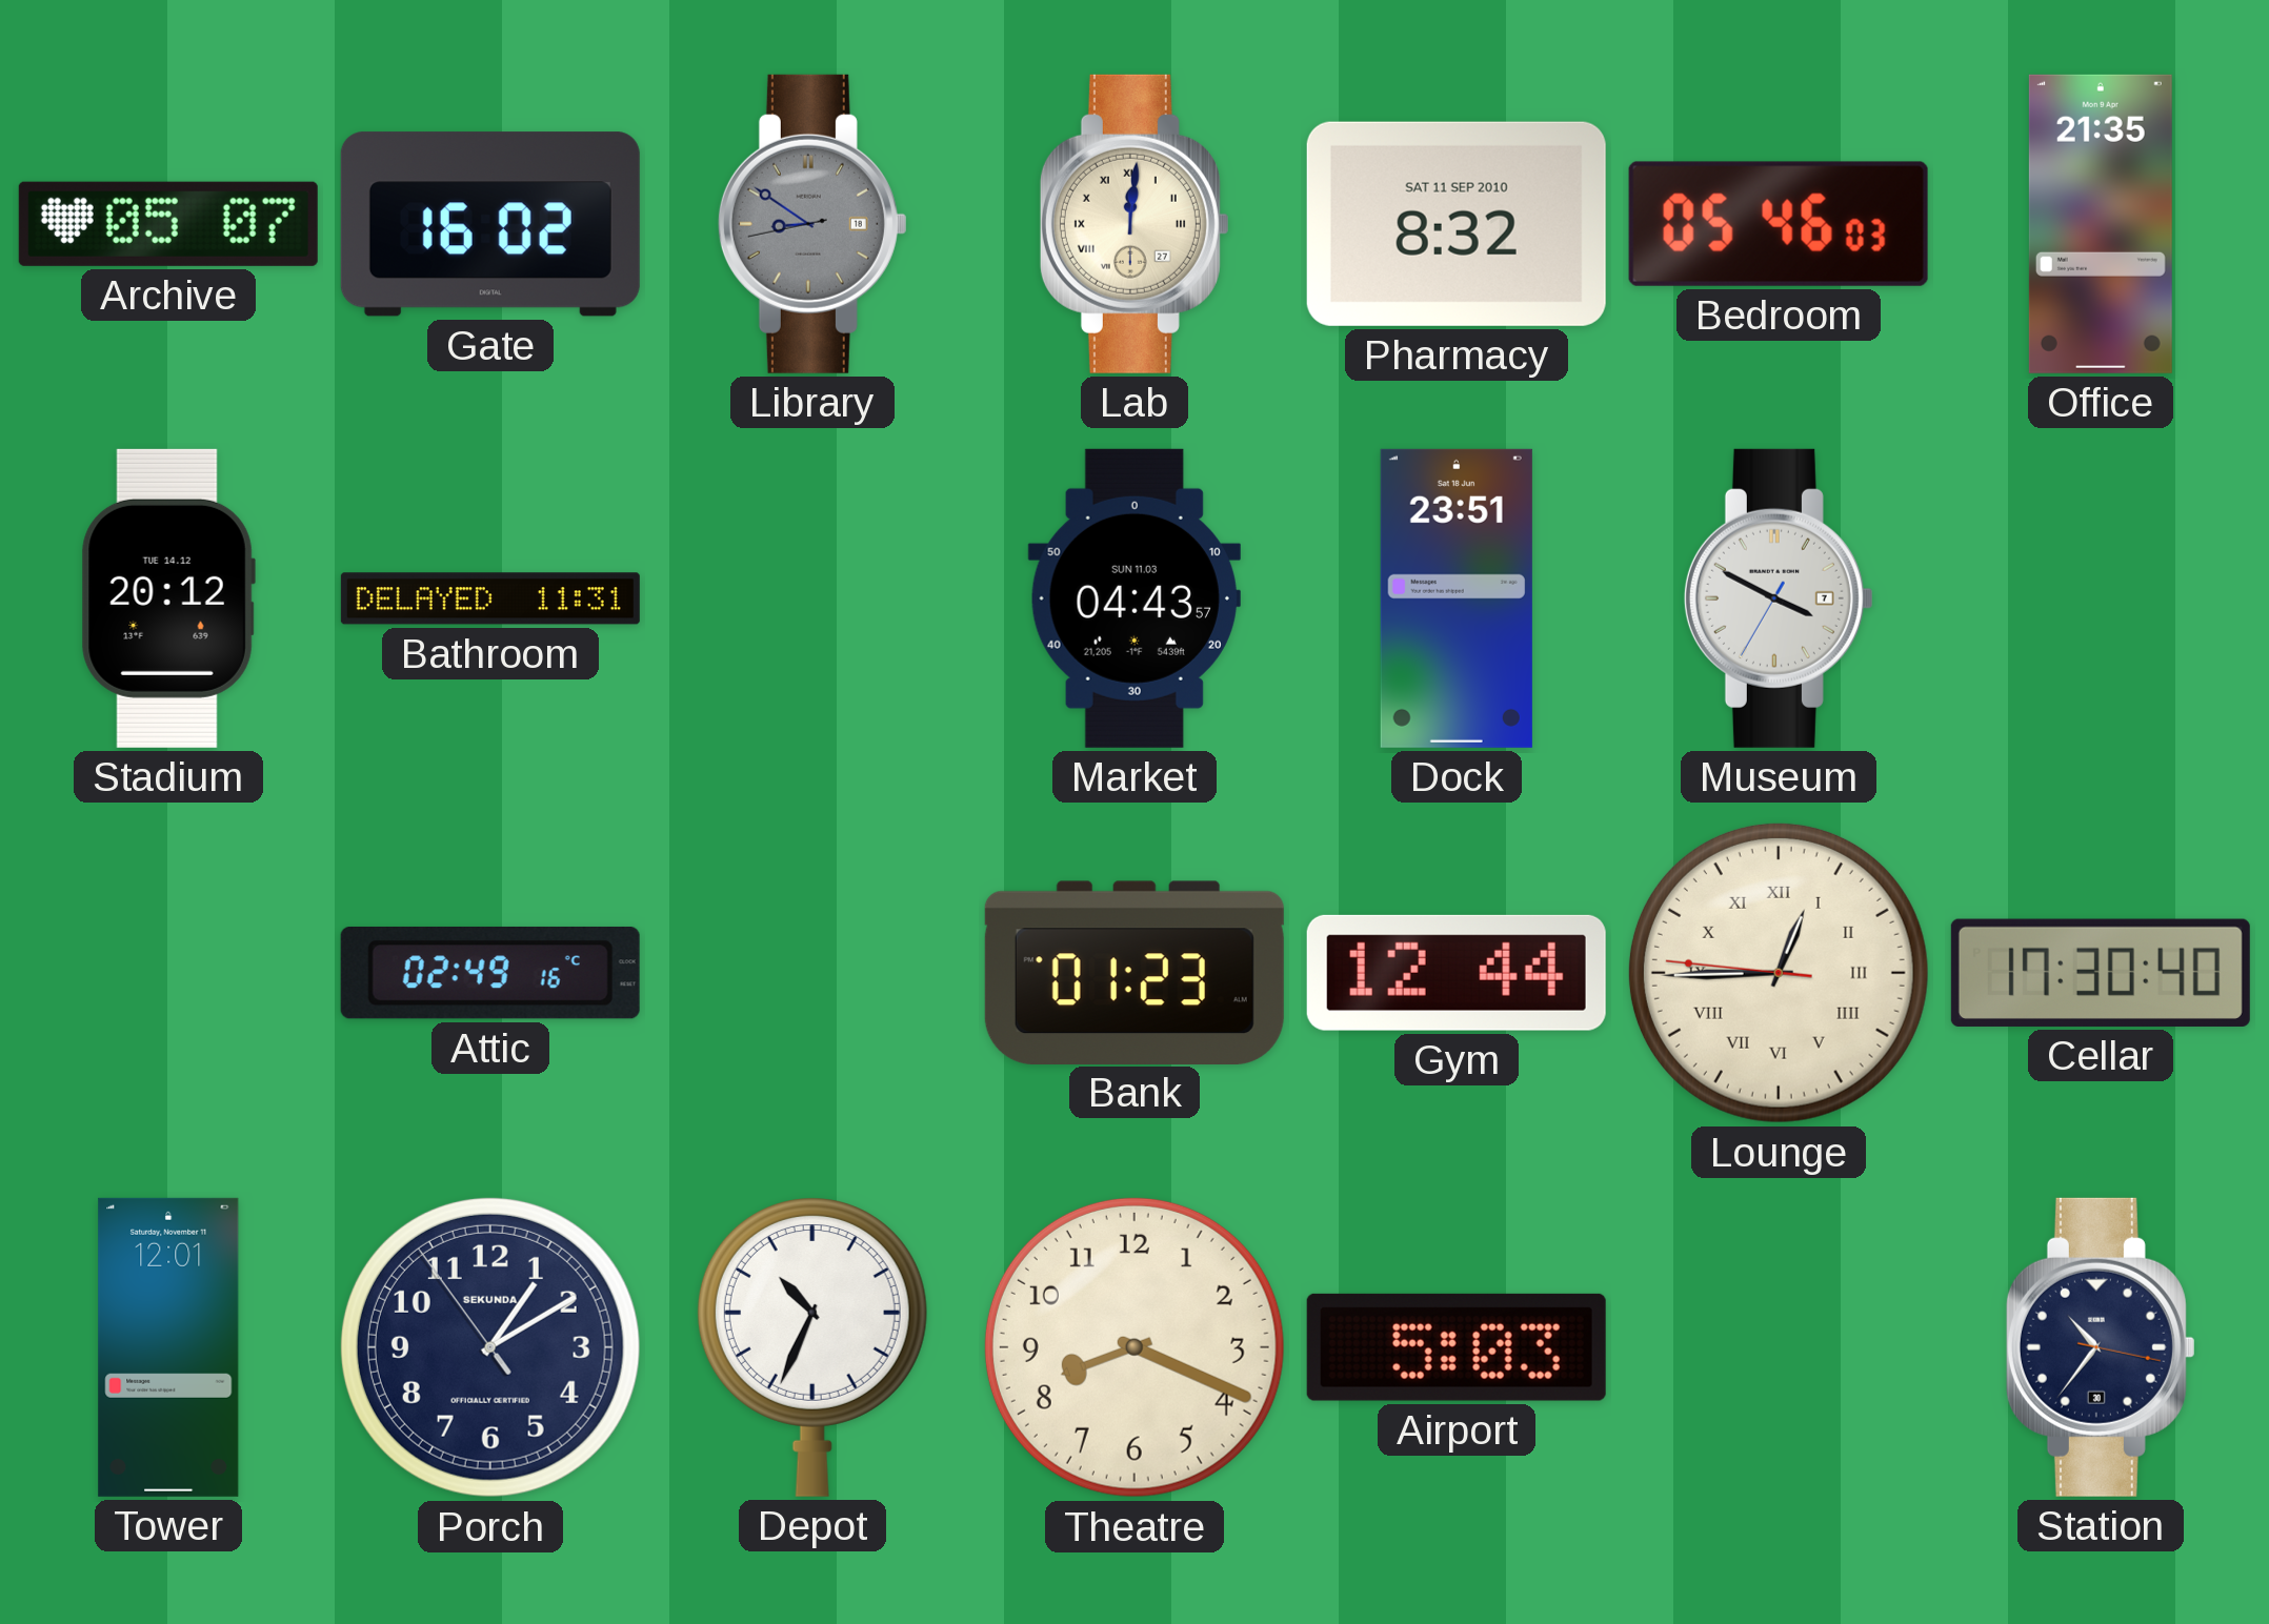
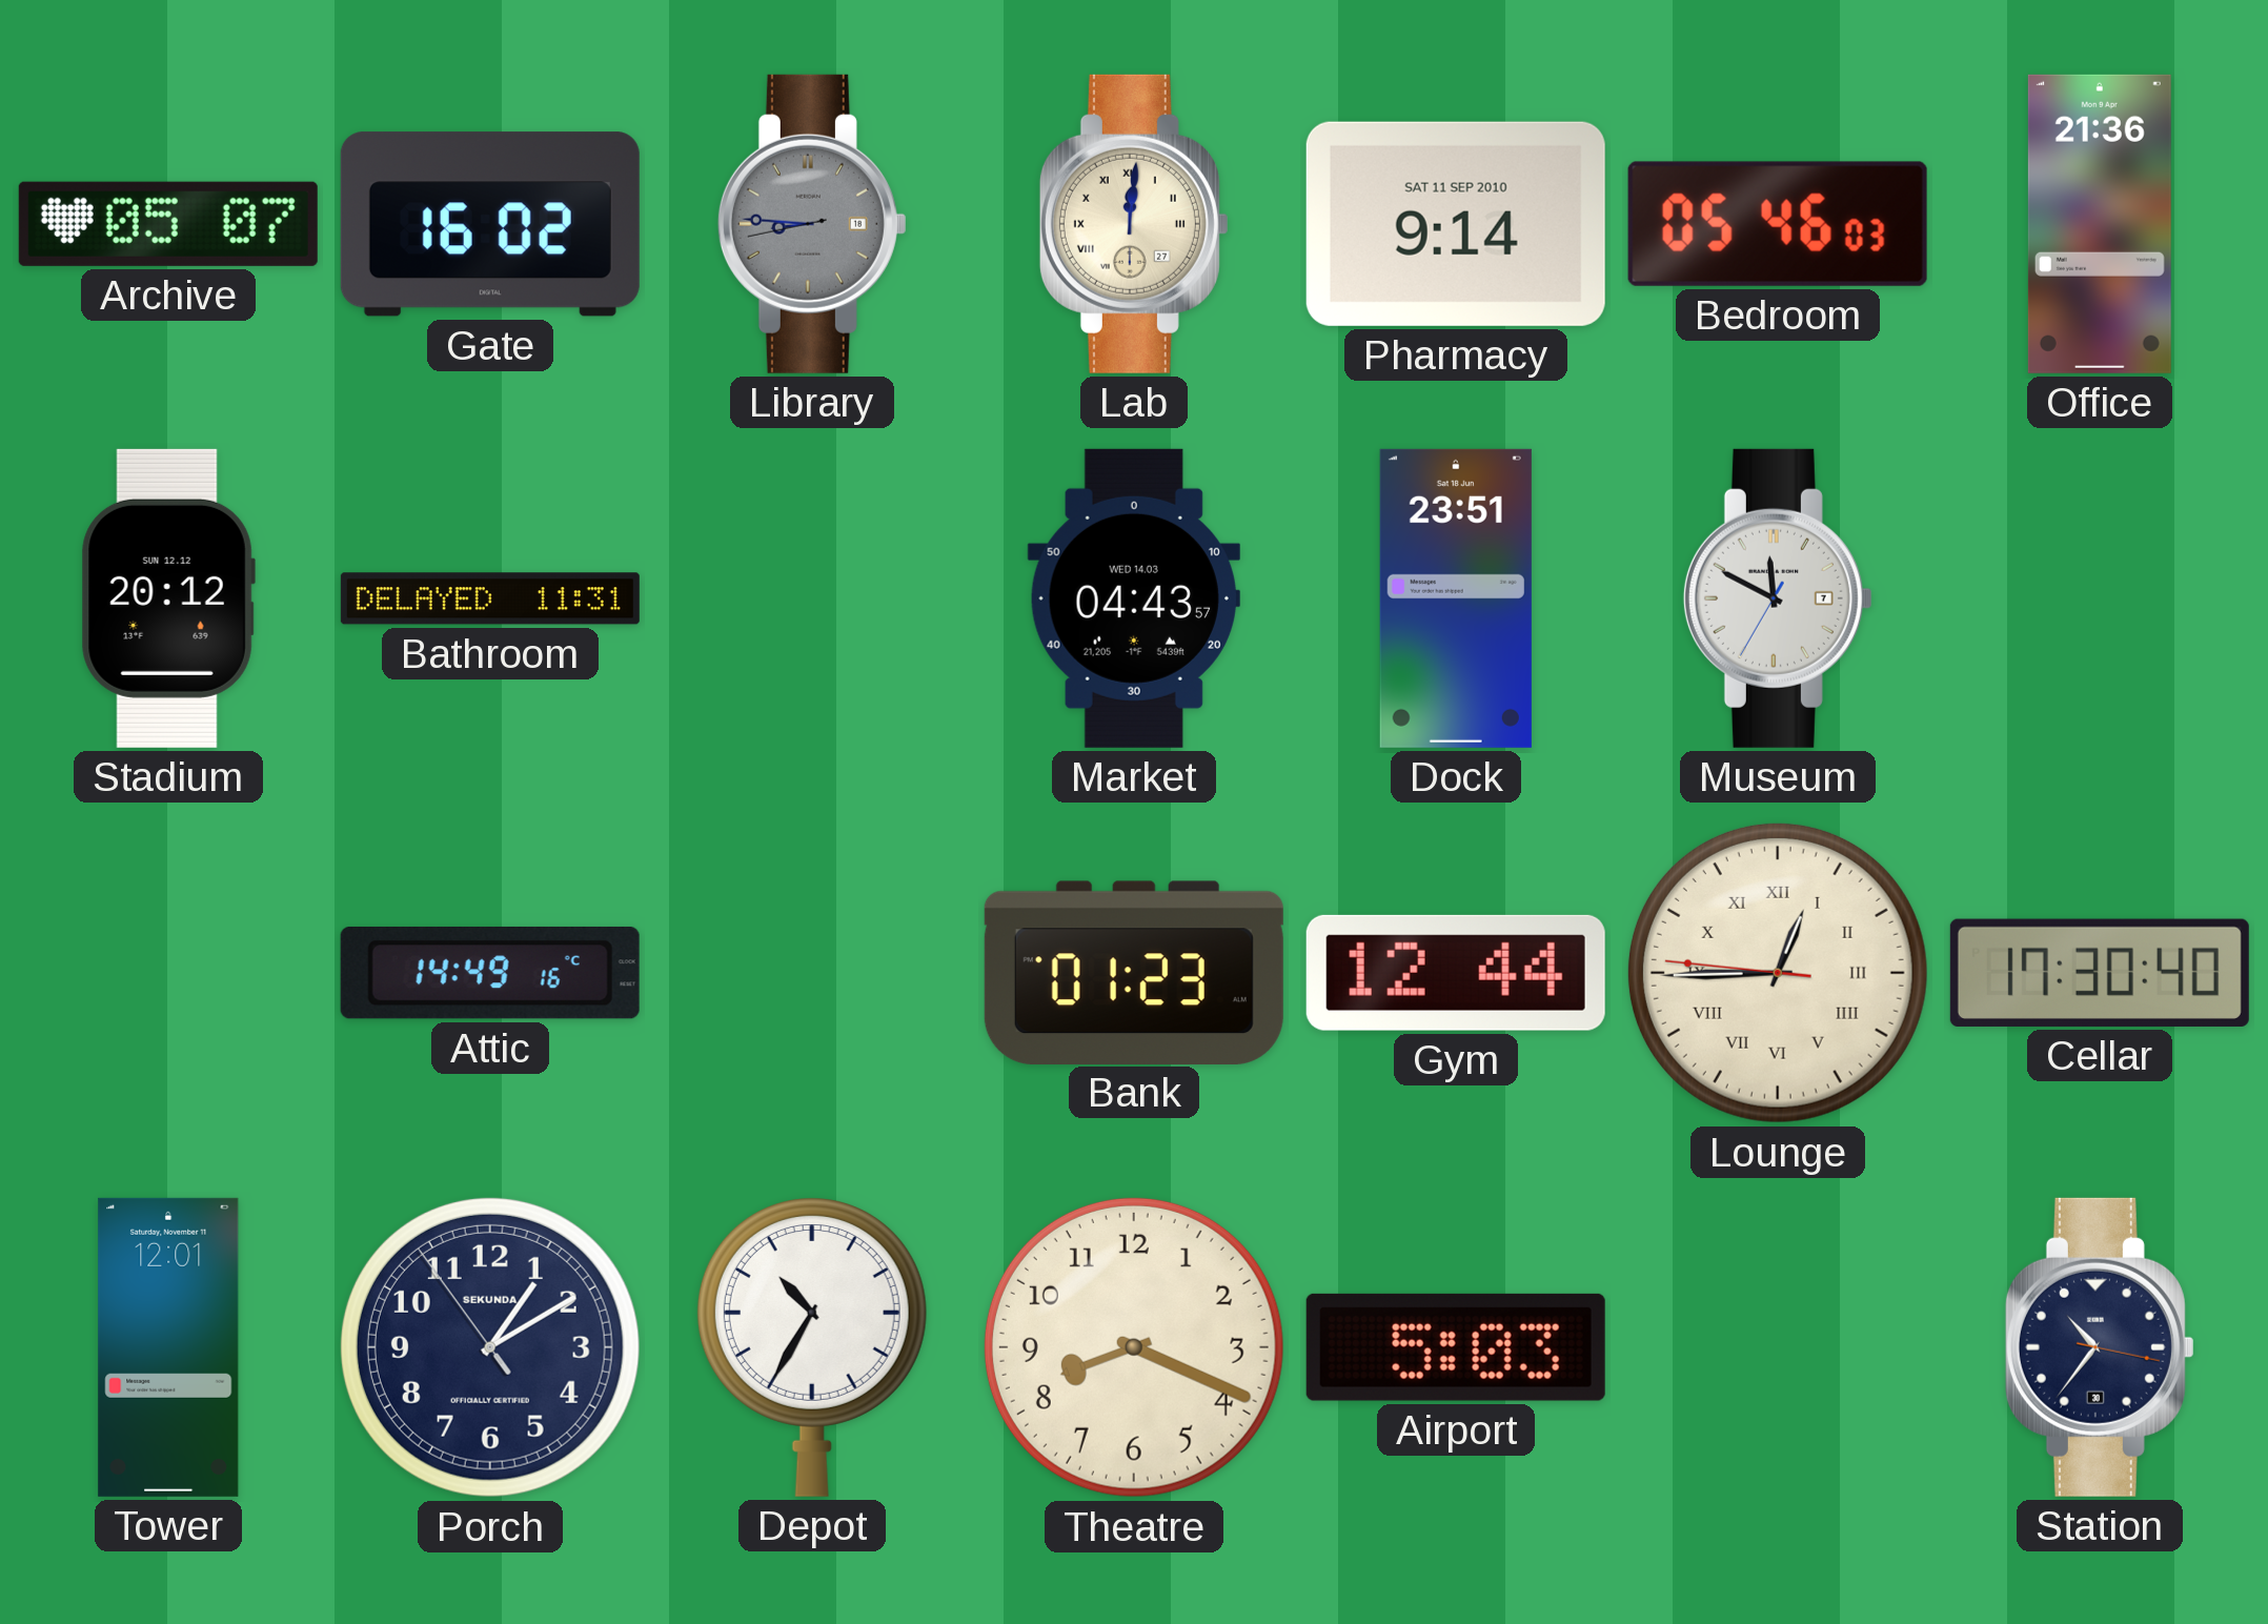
Library: 8:50 -> 8:45
Pharmacy: 8:32 -> 9:14
Office: 21:35 -> 21:36
Stadium date: TUE 14.12 -> SUN 12.12
Market date: SUN 11.03 -> WED 14.03
Museum: 3:49 -> 11:49
Attic: 02:49 -> 14:49
Depot: 10:34 -> 10:35
